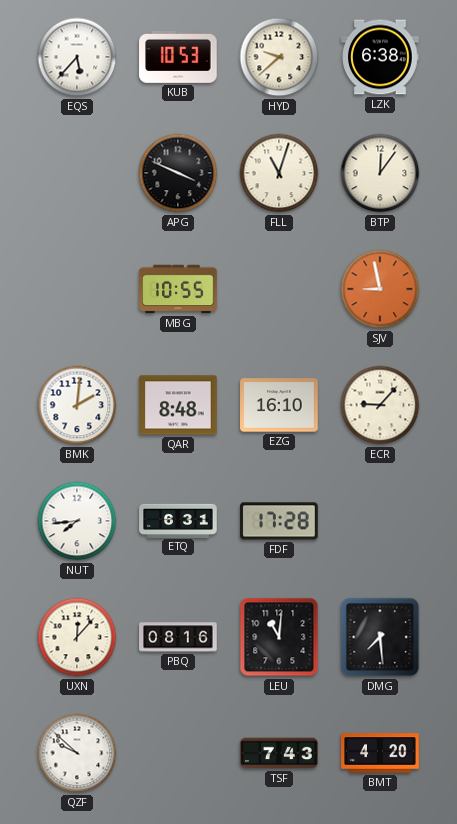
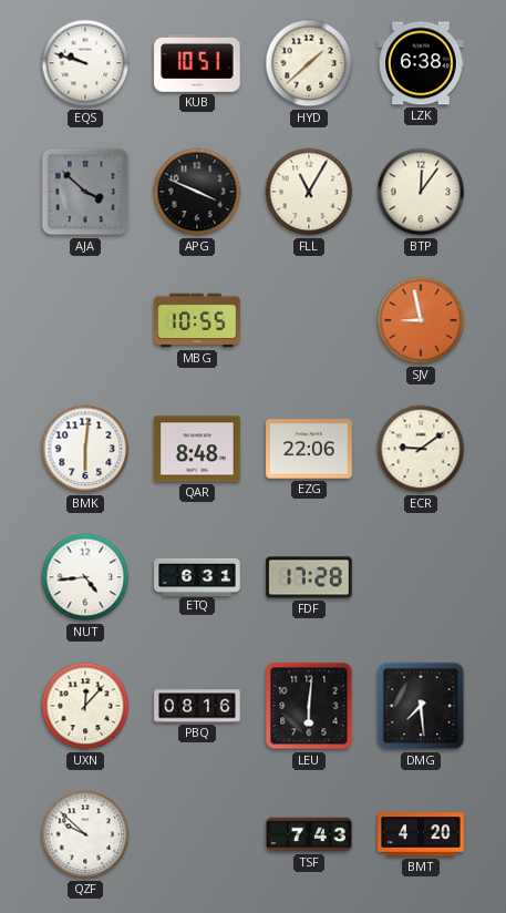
EQS: 5:37 -> 9:48
KUB: 10:53 -> 10:51
HYD: 9:38 -> 1:38
AJA: none -> 3:52
FLL: 11:03 -> 11:05
BMK: 2:01 -> 6:01
EZG: 16:10 -> 22:06
ECR: 9:07 -> 9:09
NUT: 7:44 -> 4:44
LEU: 11:01 -> 6:01
